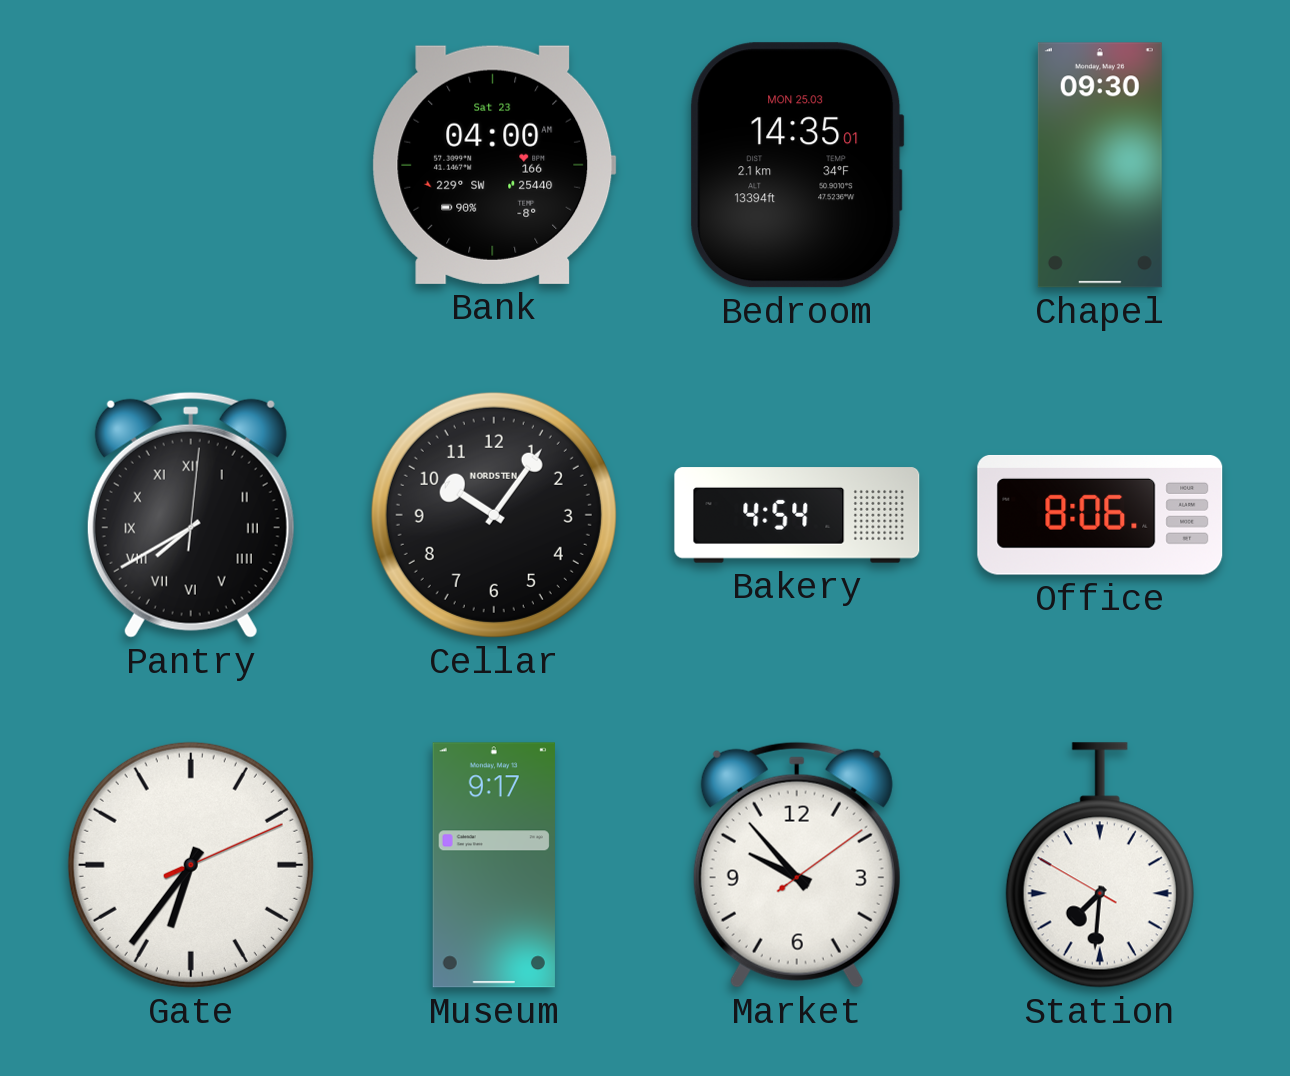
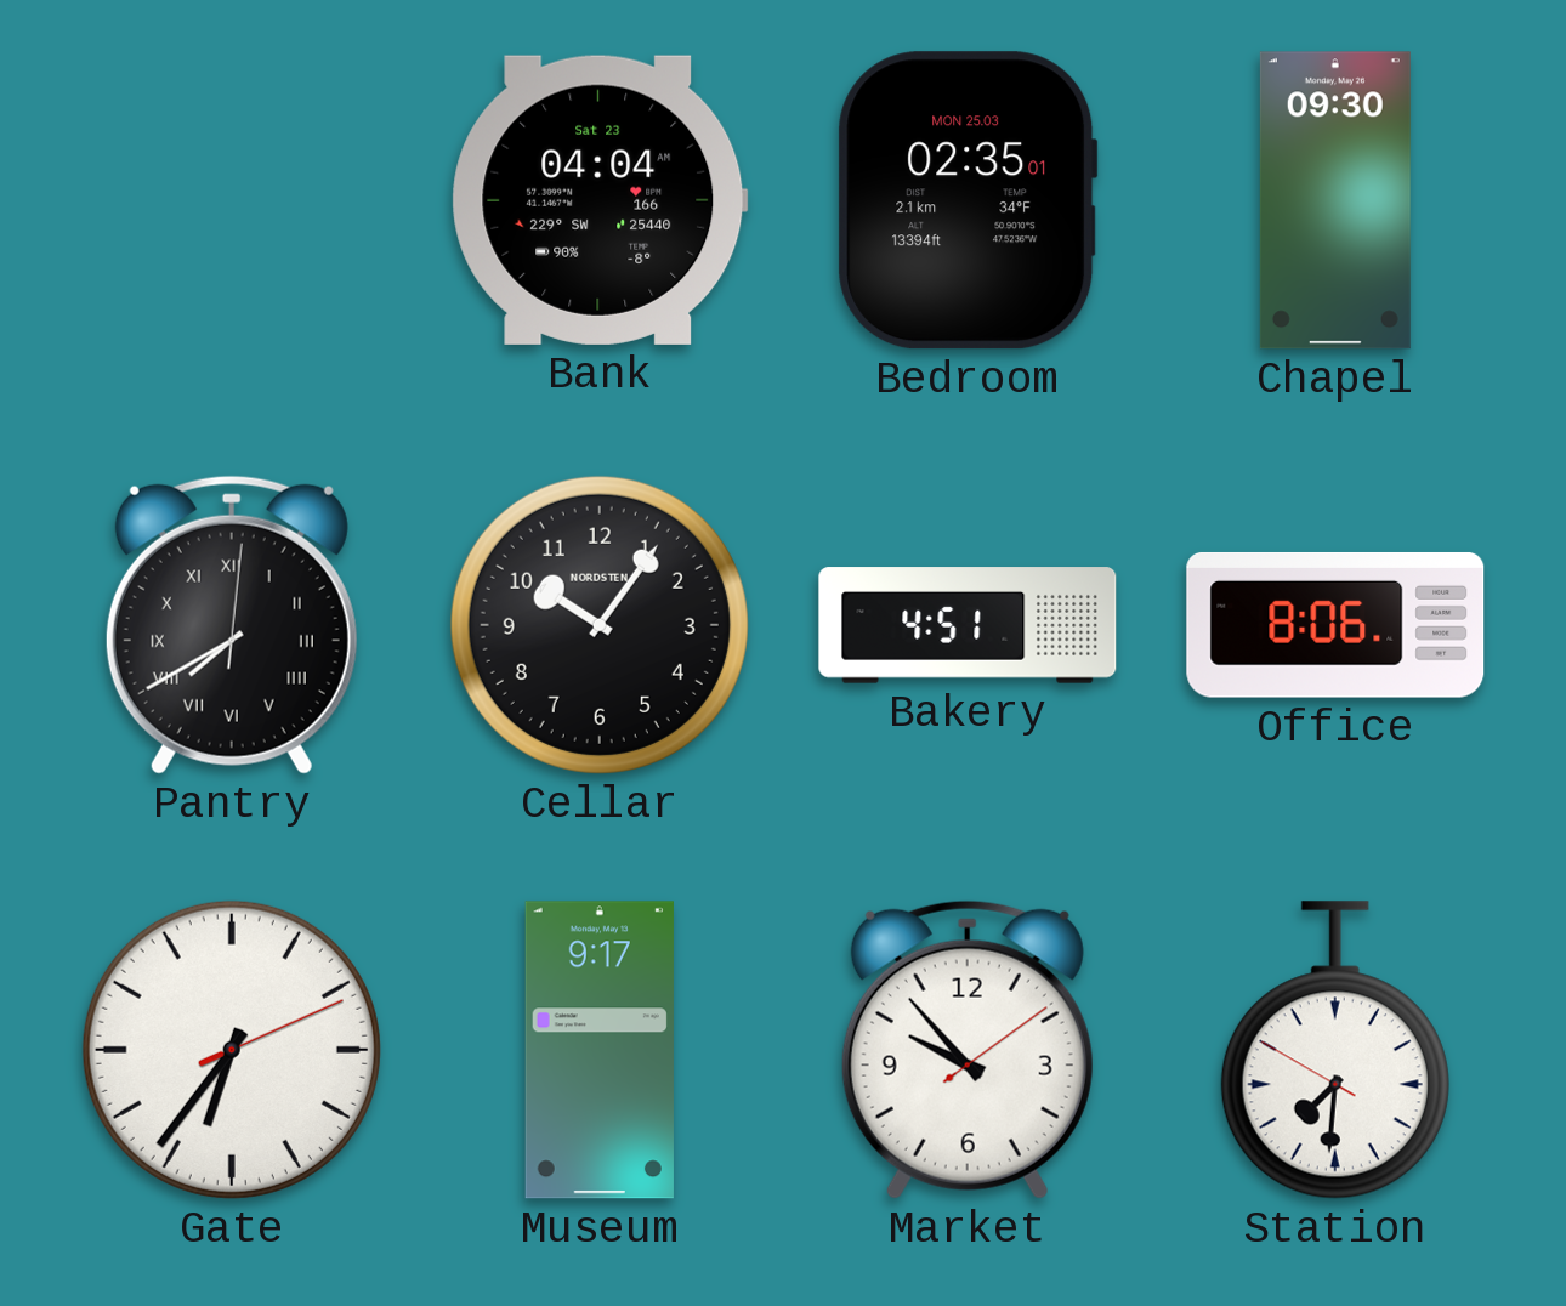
Bank: 04:00 -> 04:04
Bedroom: 14:35 -> 02:35
Bakery: 4:54 -> 4:51
